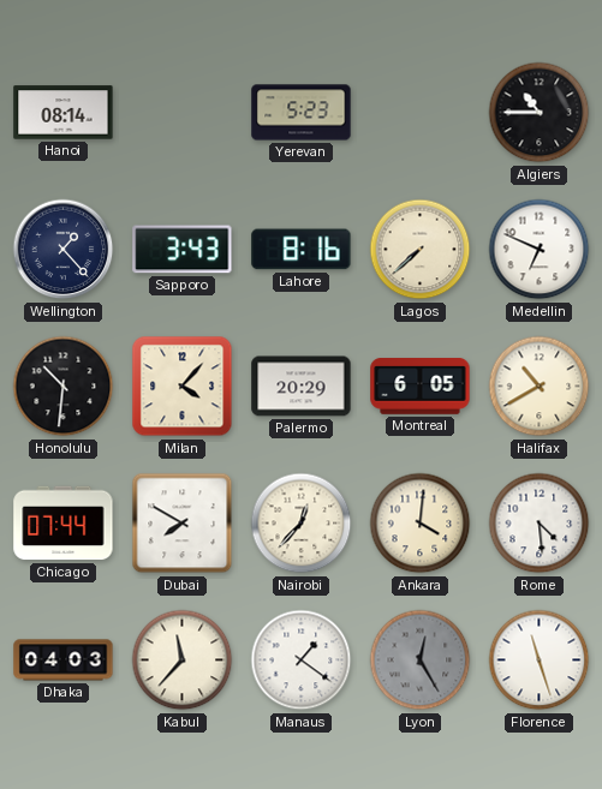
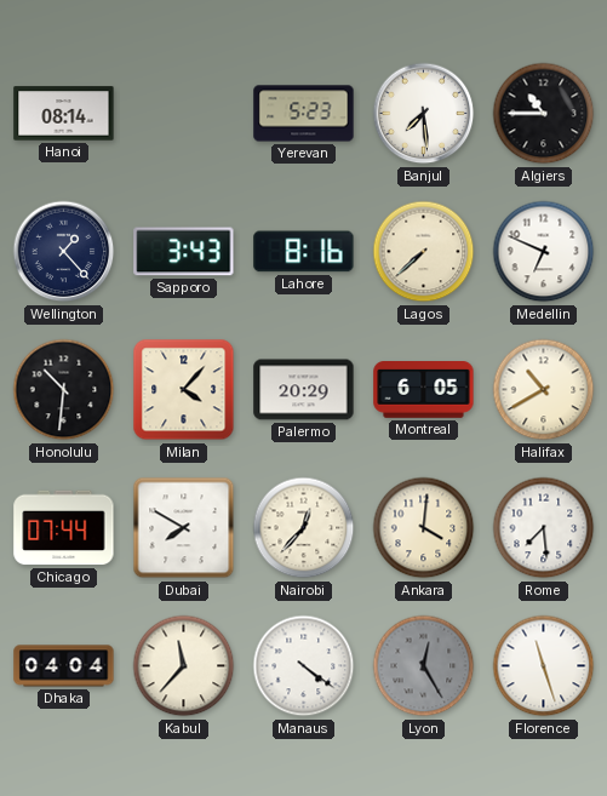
Banjul: none -> 7:29
Rome: 4:29 -> 7:29
Dhaka: 04:03 -> 04:04
Manaus: 1:21 -> 4:21
